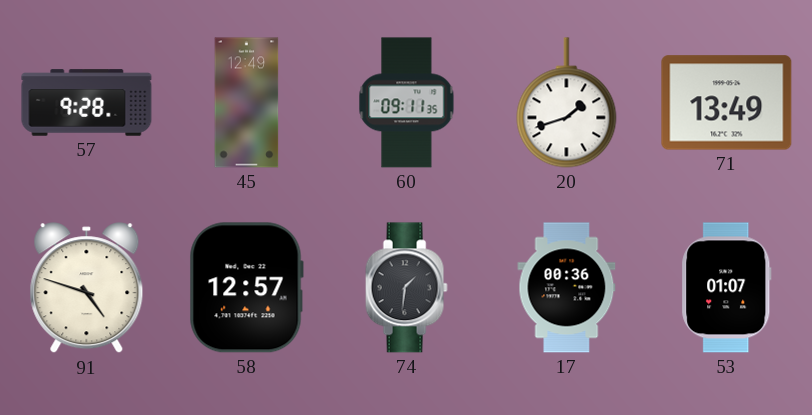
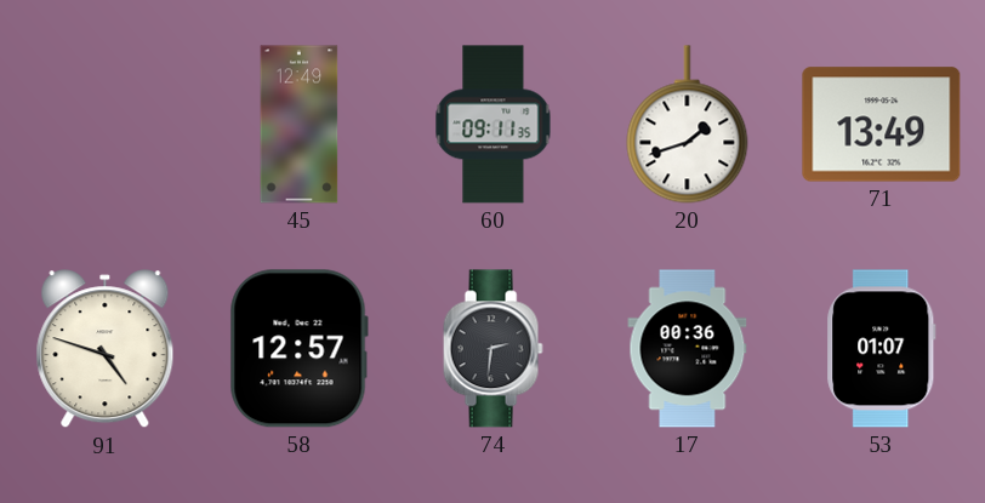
57: 9:28 -> none
74: 1:31 -> 2:31
